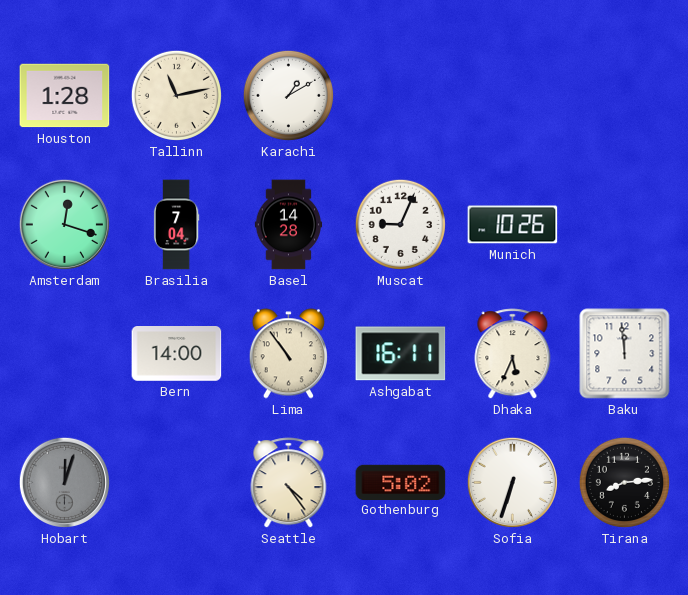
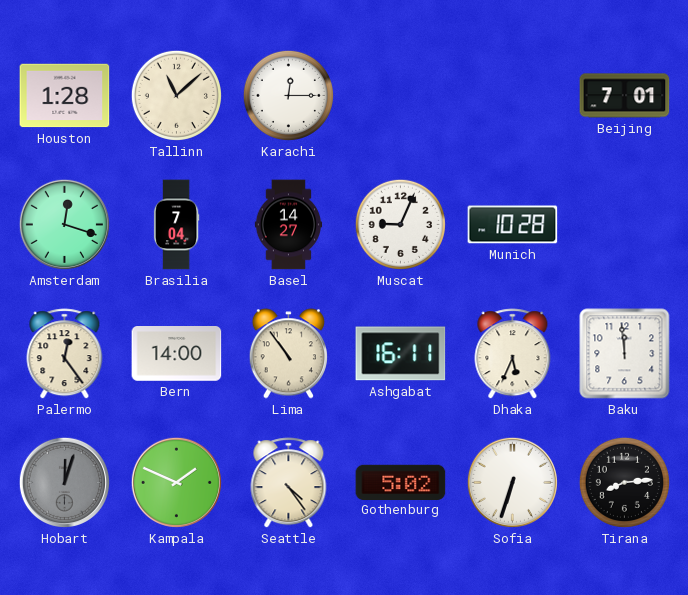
Tallinn: 11:13 -> 11:08
Karachi: 1:10 -> 12:15
Beijing: none -> 7:01
Basel: 14:28 -> 14:27
Munich: 10:26 -> 10:28
Palermo: none -> 12:24
Kampala: none -> 1:49
